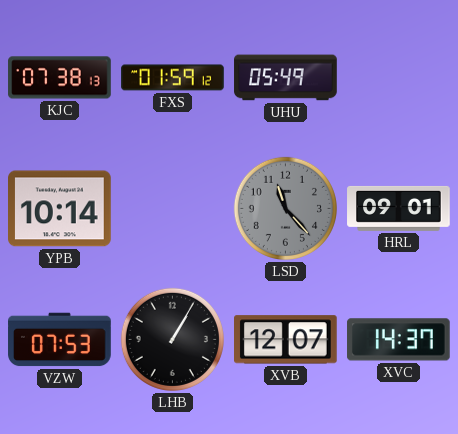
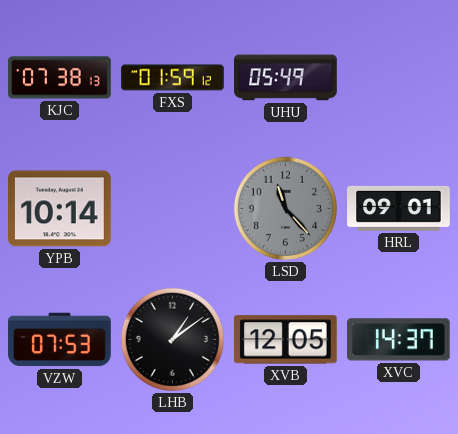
LHB: 1:05 -> 1:09
XVB: 12:07 -> 12:05
